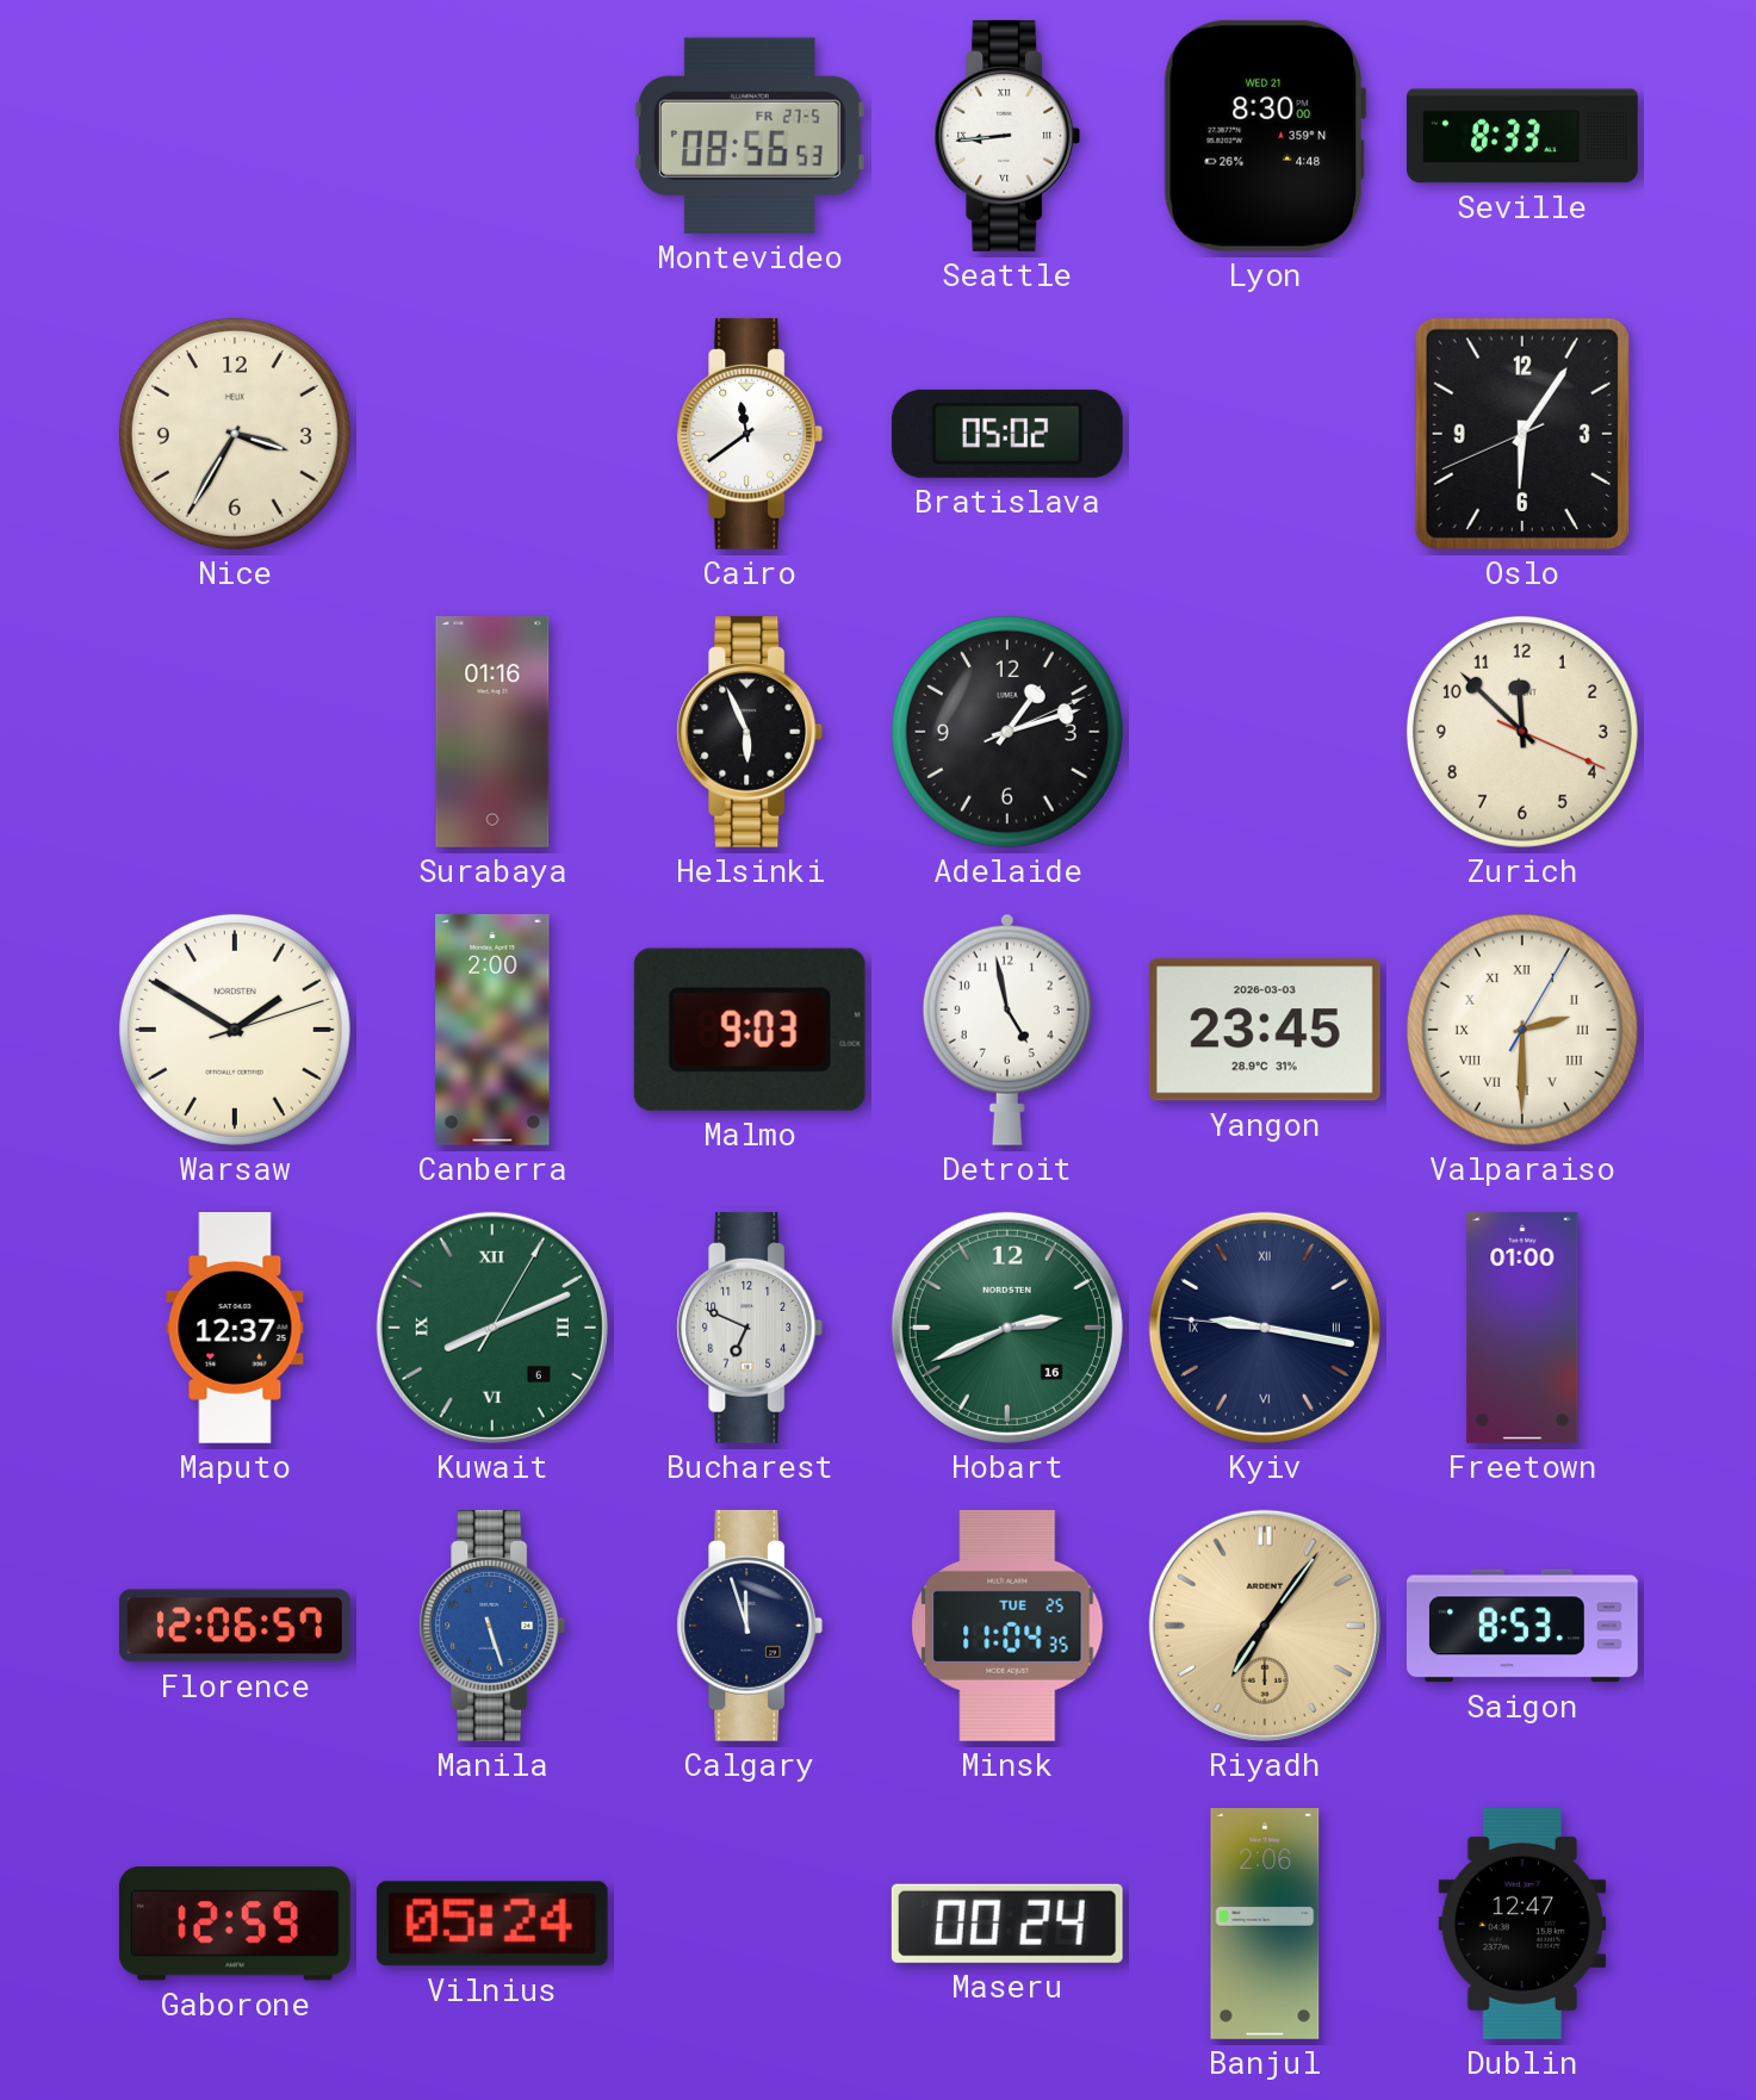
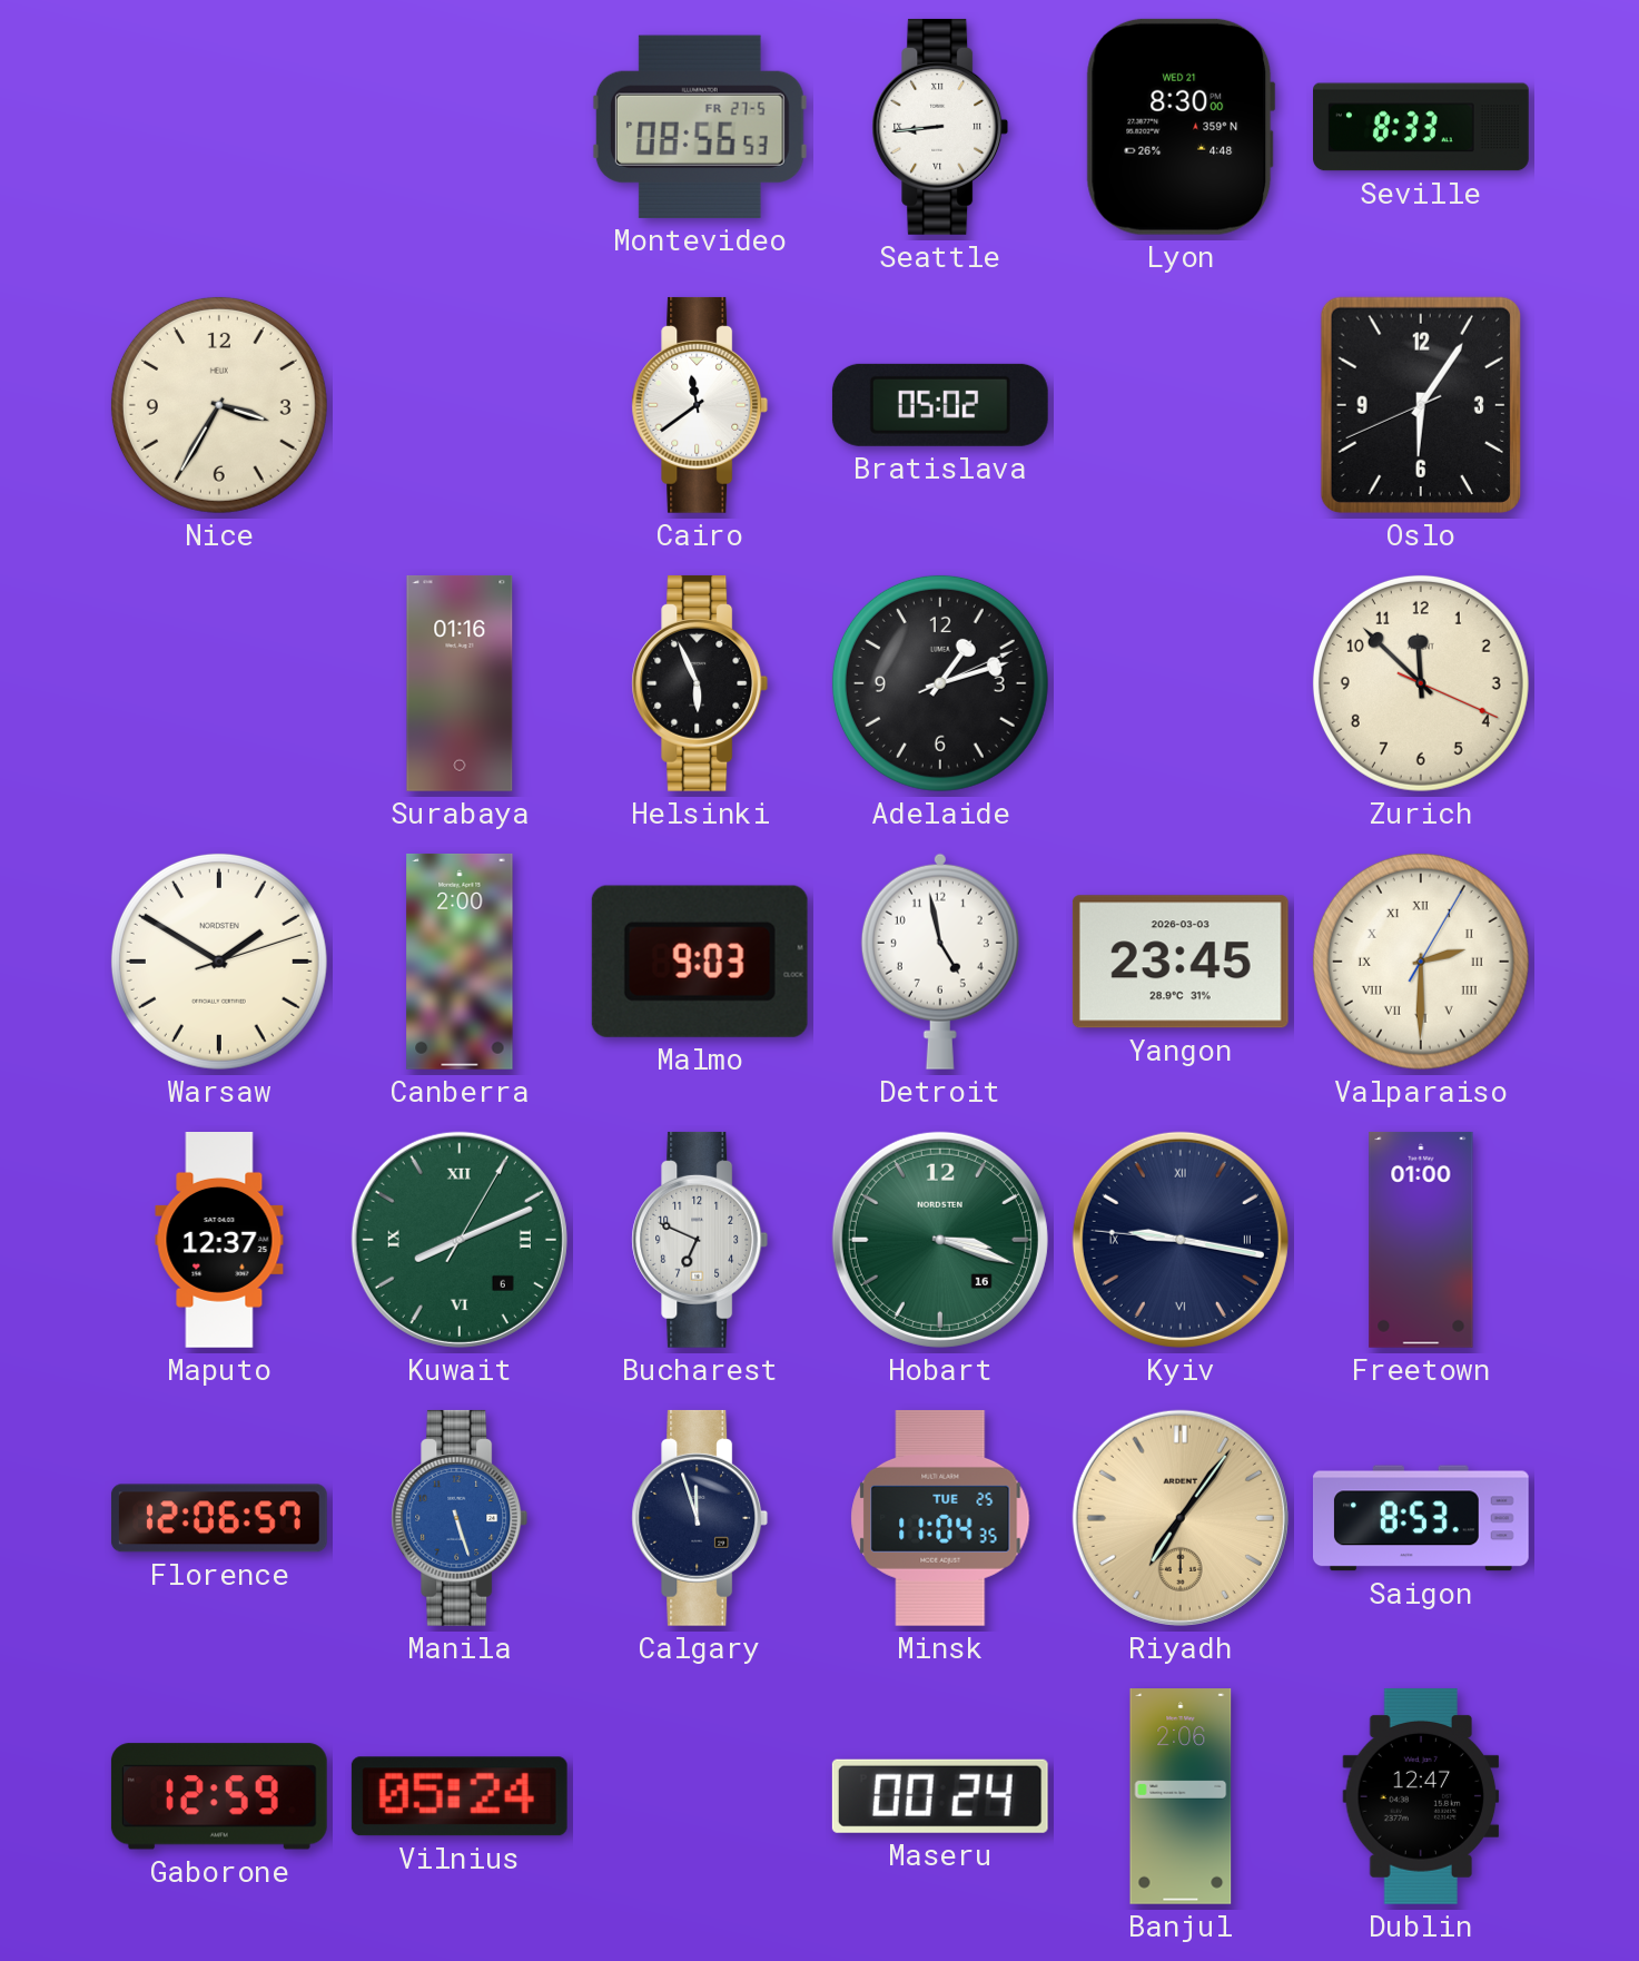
Hobart: 2:41 -> 3:18
